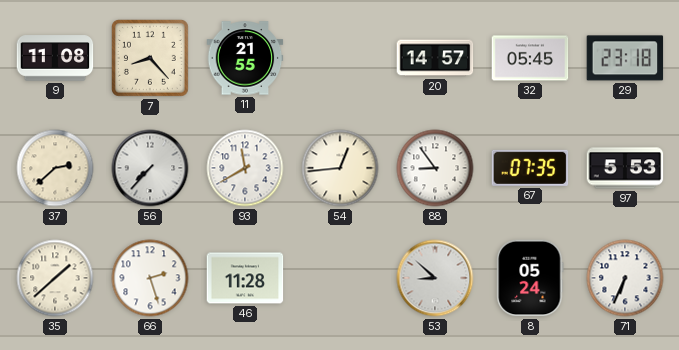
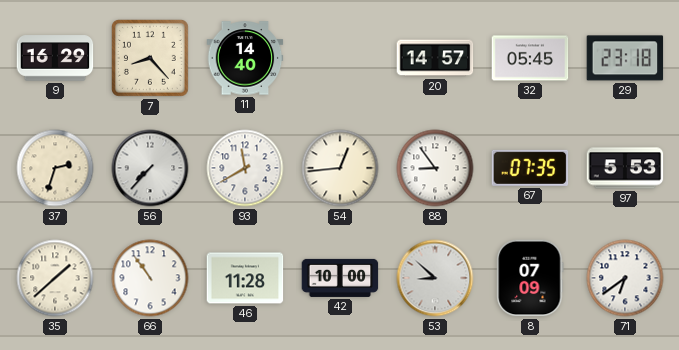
9: 11:08 -> 16:29
11: 21:55 -> 14:40
37: 2:38 -> 2:33
66: 2:27 -> 10:54
42: none -> 10:00
8: 05:24 -> 07:09
71: 6:34 -> 6:39
